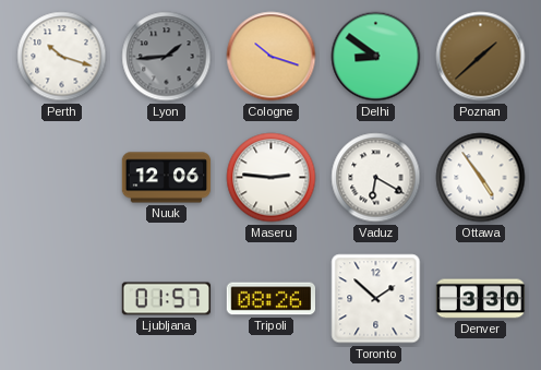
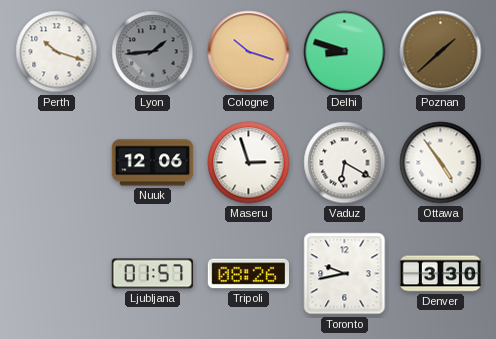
Delhi: 8:51 -> 8:48
Maseru: 2:46 -> 2:57
Toronto: 1:52 -> 9:43
